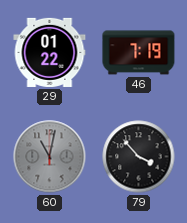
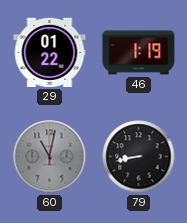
46: 7:19 -> 1:19
79: 3:53 -> 8:43
